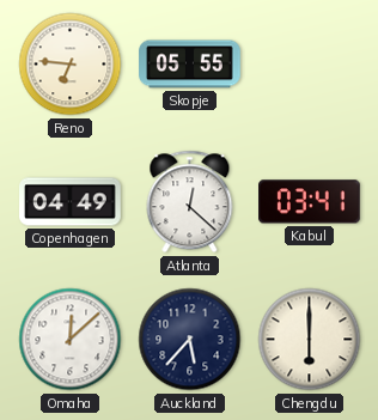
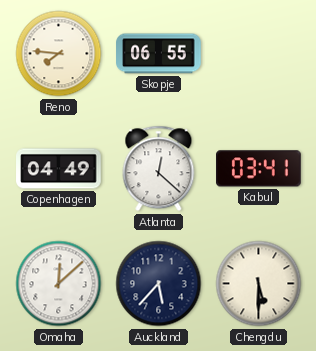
Reno: 6:46 -> 7:46
Skopje: 05:55 -> 06:55
Chengdu: 6:00 -> 5:30
